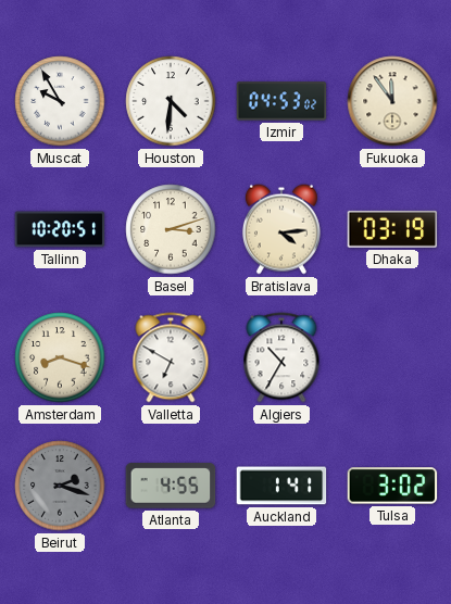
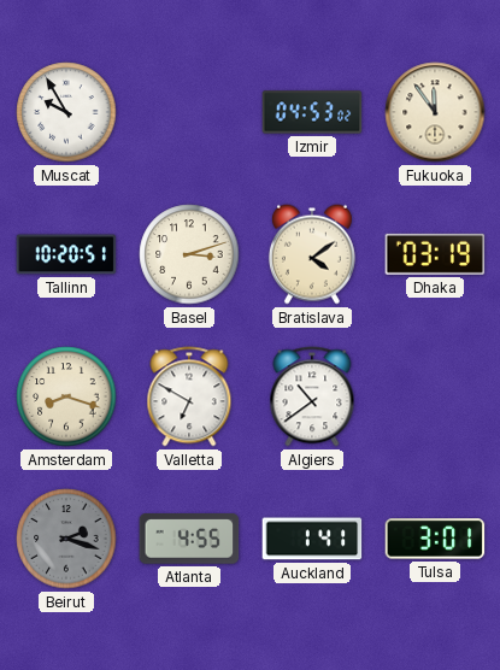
Houston: 4:31 -> none
Bratislava: 4:14 -> 4:09
Algiers: 10:35 -> 10:39
Tulsa: 3:02 -> 3:01
